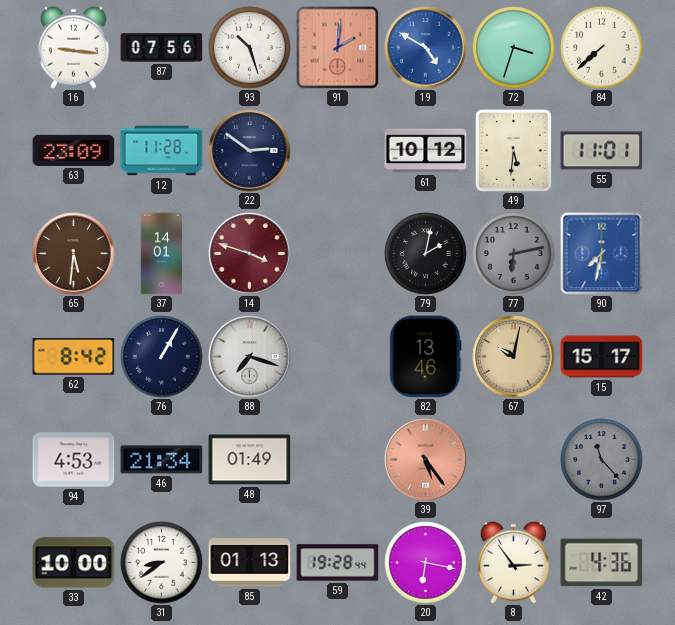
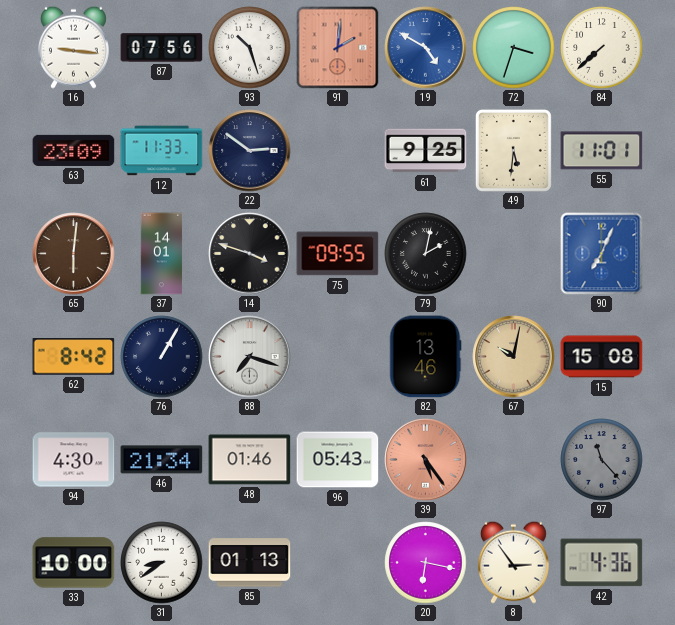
12: 11:28 -> 11:33
61: 10:12 -> 9:25
65: 5:31 -> 6:01
14 dial: burgundy -> black
75: none -> 09:55
77: 6:13 -> none
90: 7:32 -> 7:04
15: 15:17 -> 15:08
94: 4:53 -> 4:30
48: 01:49 -> 01:46
96: none -> 05:43
59: 19:28 -> none
